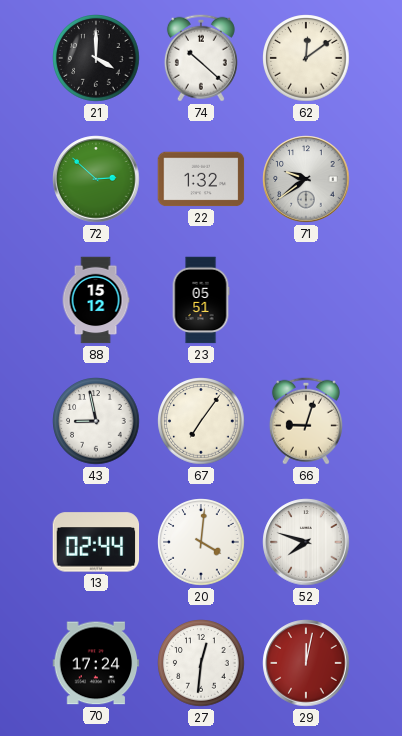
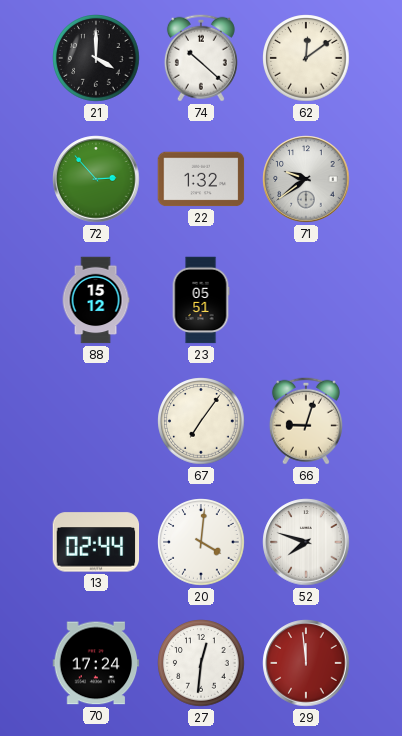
72: 2:52 -> 2:53
43: 8:58 -> none
29: 12:02 -> 11:59
